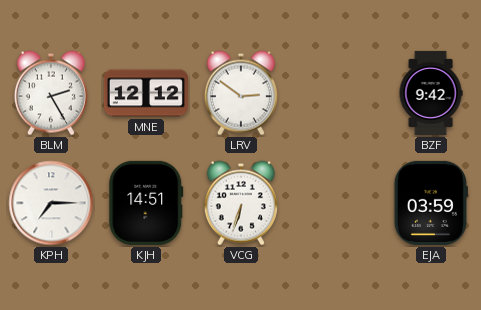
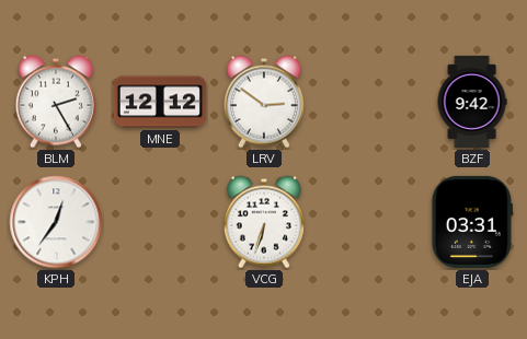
KPH: 7:15 -> 12:36
KJH: 14:51 -> none
EJA: 03:59 -> 03:31
